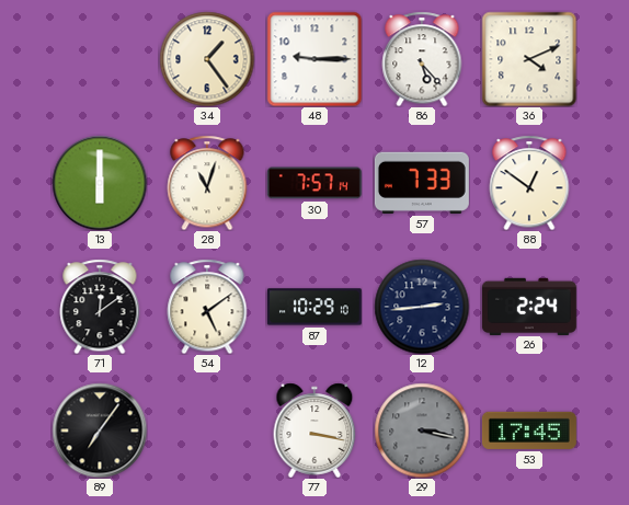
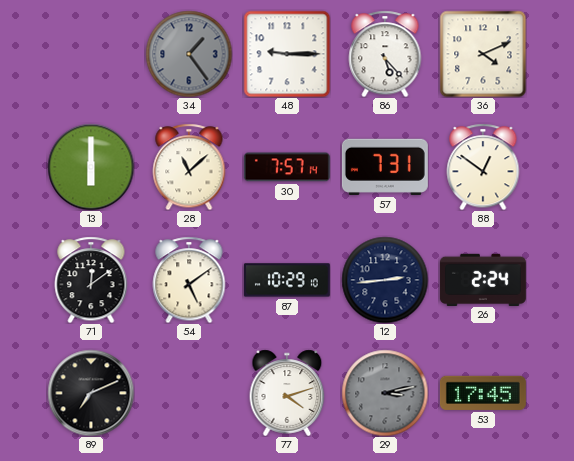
34 dial: cream -> grey
28: 11:03 -> 11:08
57: 7:33 -> 7:31
89: 7:06 -> 7:11
77: 3:17 -> 4:12
29: 3:17 -> 3:13
